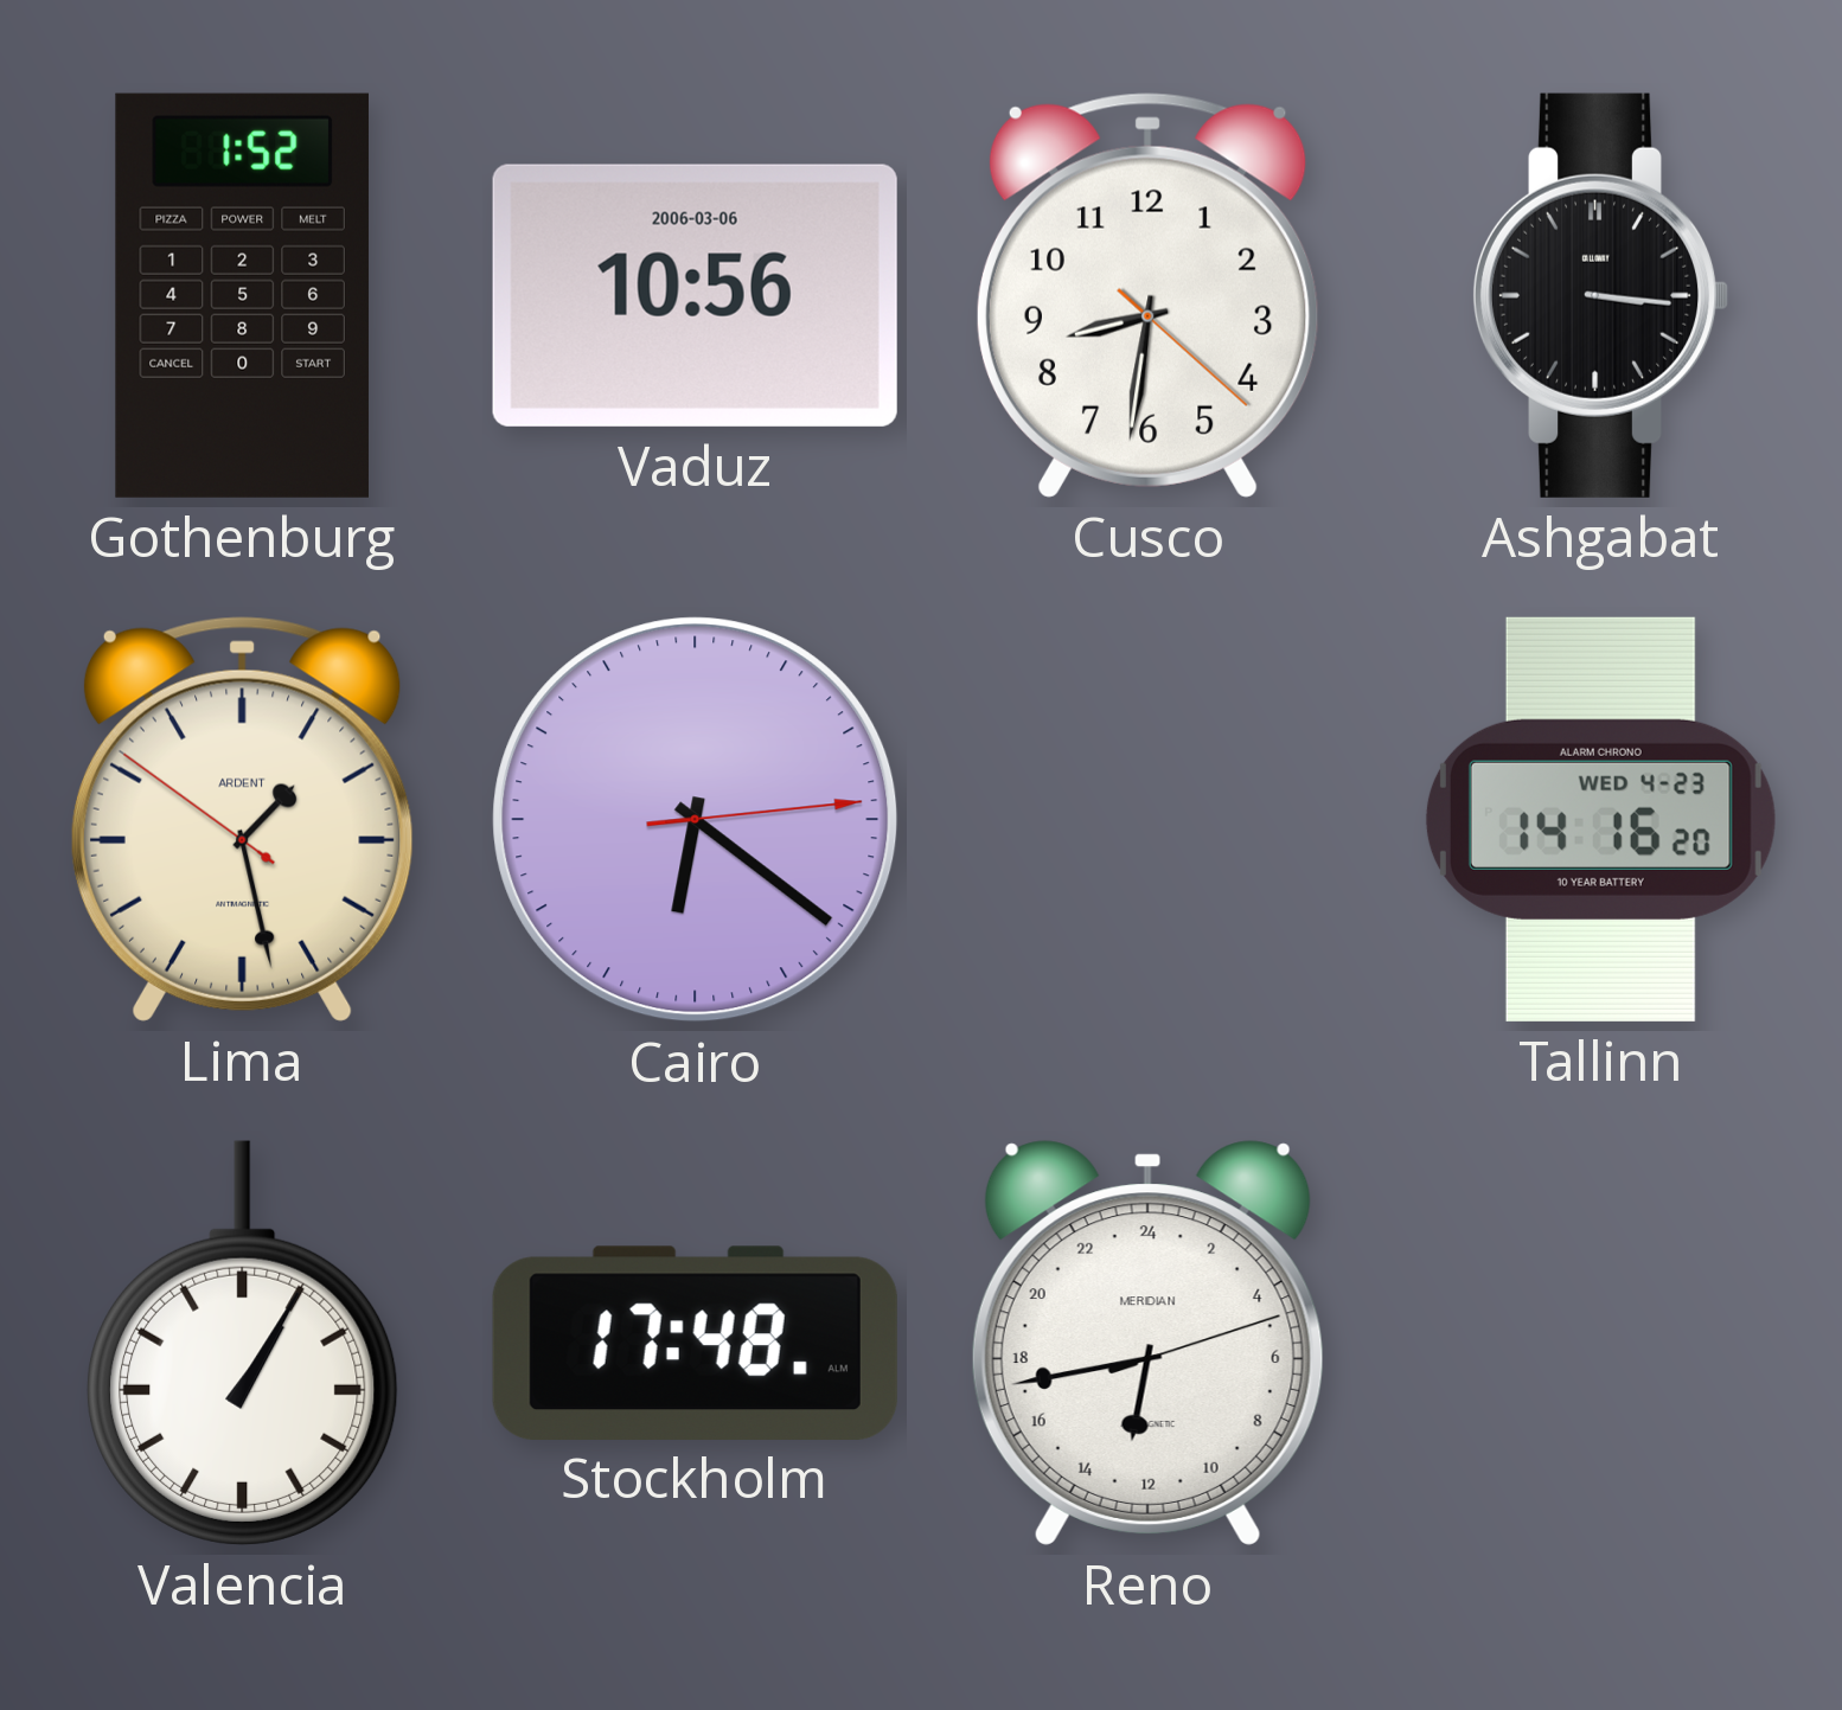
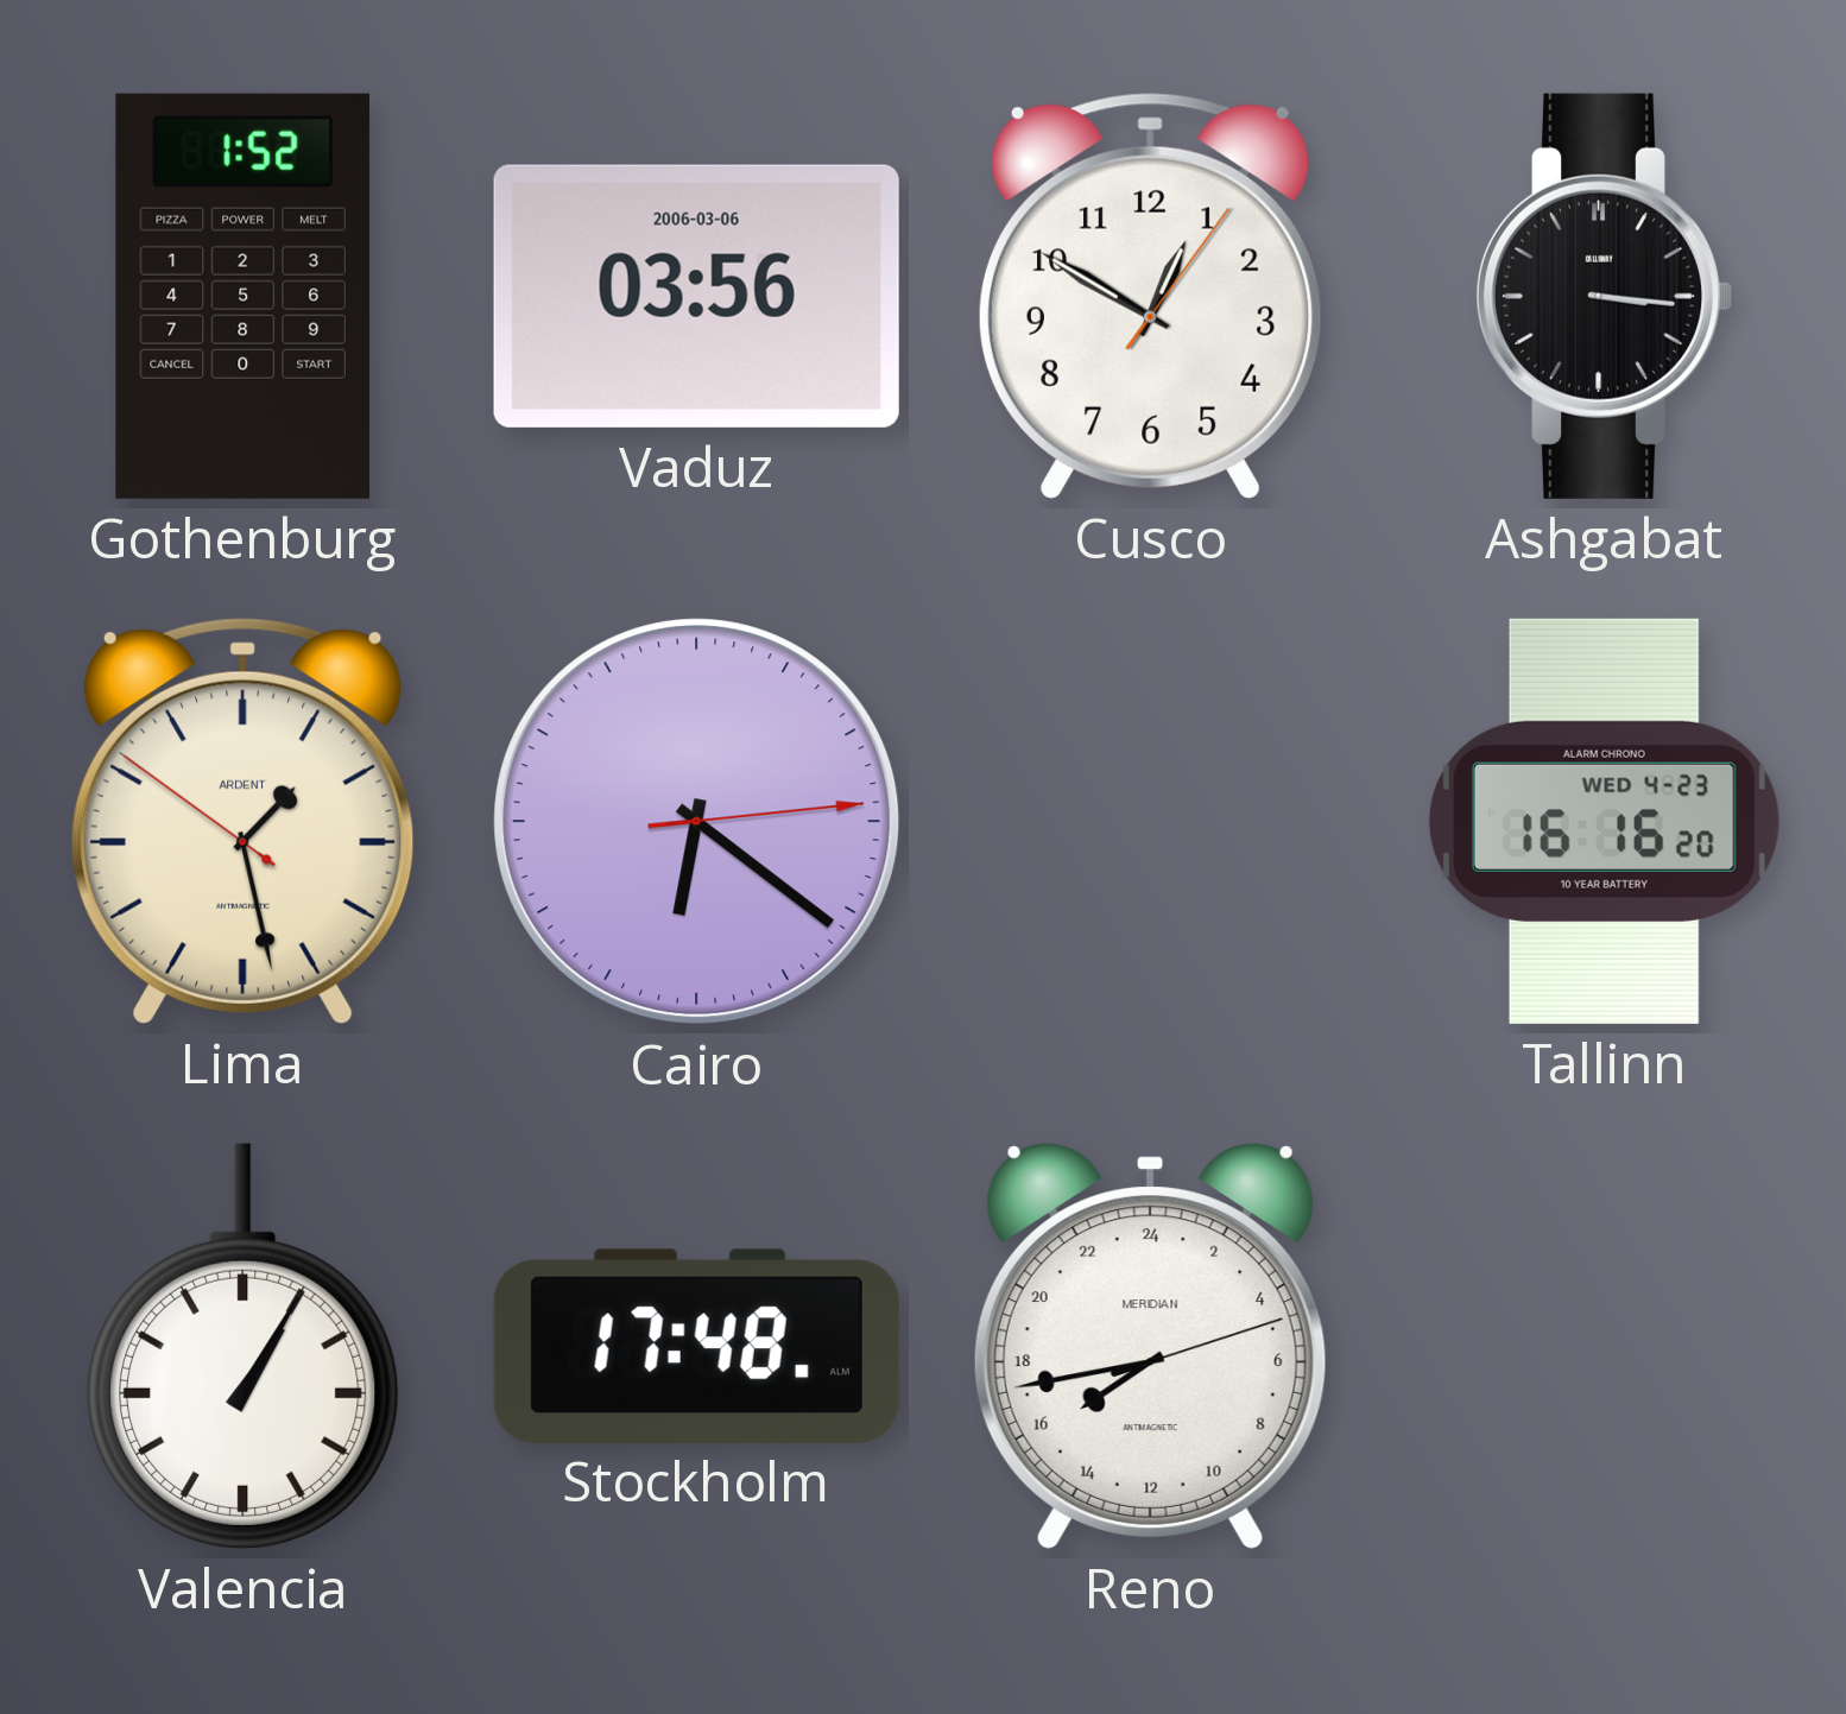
Vaduz: 10:56 -> 03:56
Cusco: 8:31 -> 12:50
Tallinn: 14:16 -> 16:16
Reno: 12:43 -> 15:43
